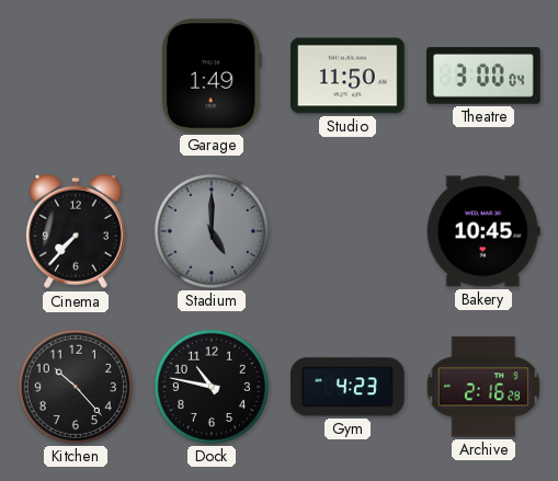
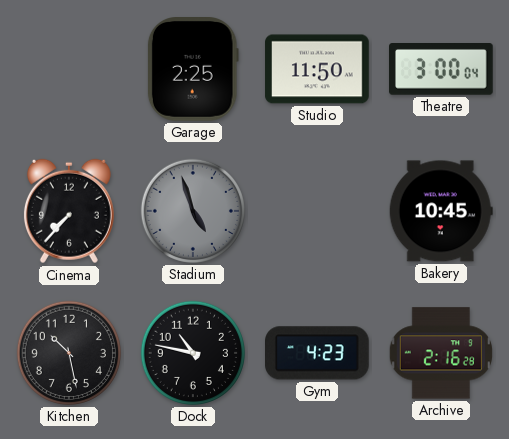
Garage: 1:49 -> 2:25
Stadium: 5:00 -> 4:57
Kitchen: 10:23 -> 10:28
